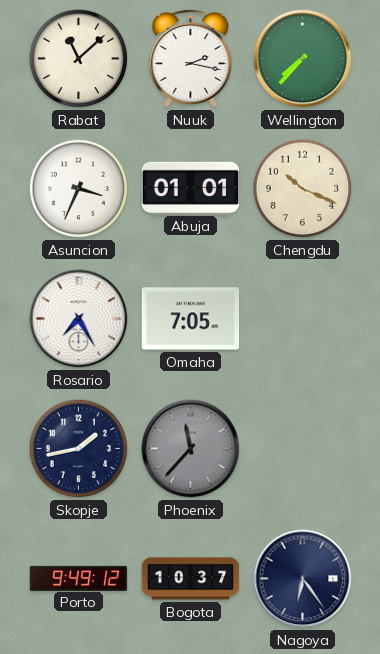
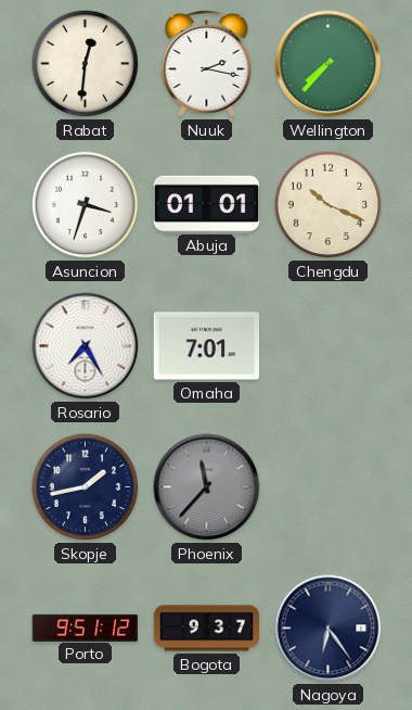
Rabat: 11:08 -> 12:31
Asuncion: 3:34 -> 3:33
Omaha: 7:05 -> 7:01
Porto: 9:49 -> 9:51
Bogota: 10:37 -> 9:37
